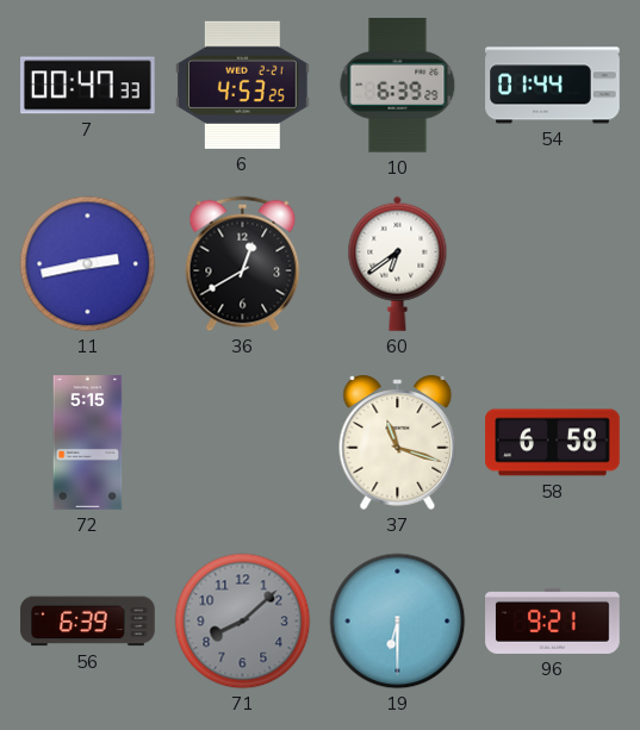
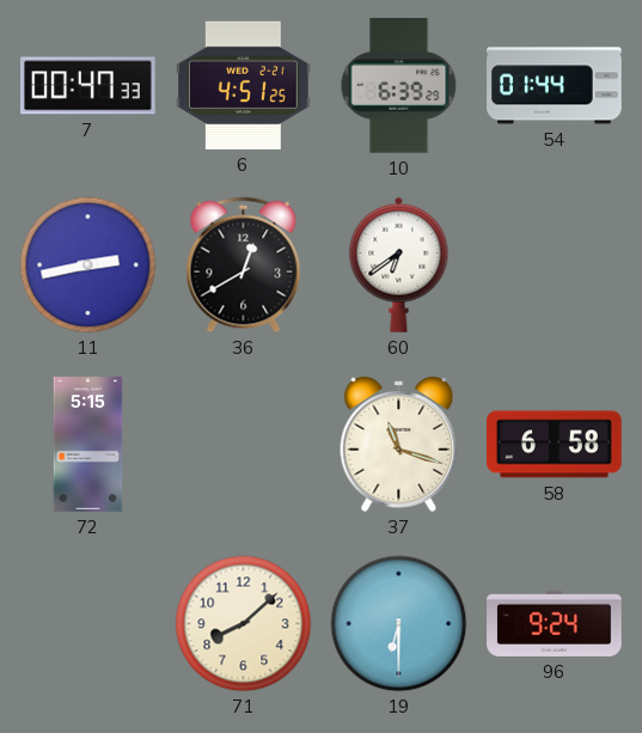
6: 4:53 -> 4:51
56: 6:39 -> none
71 dial: grey -> cream
96: 9:21 -> 9:24
